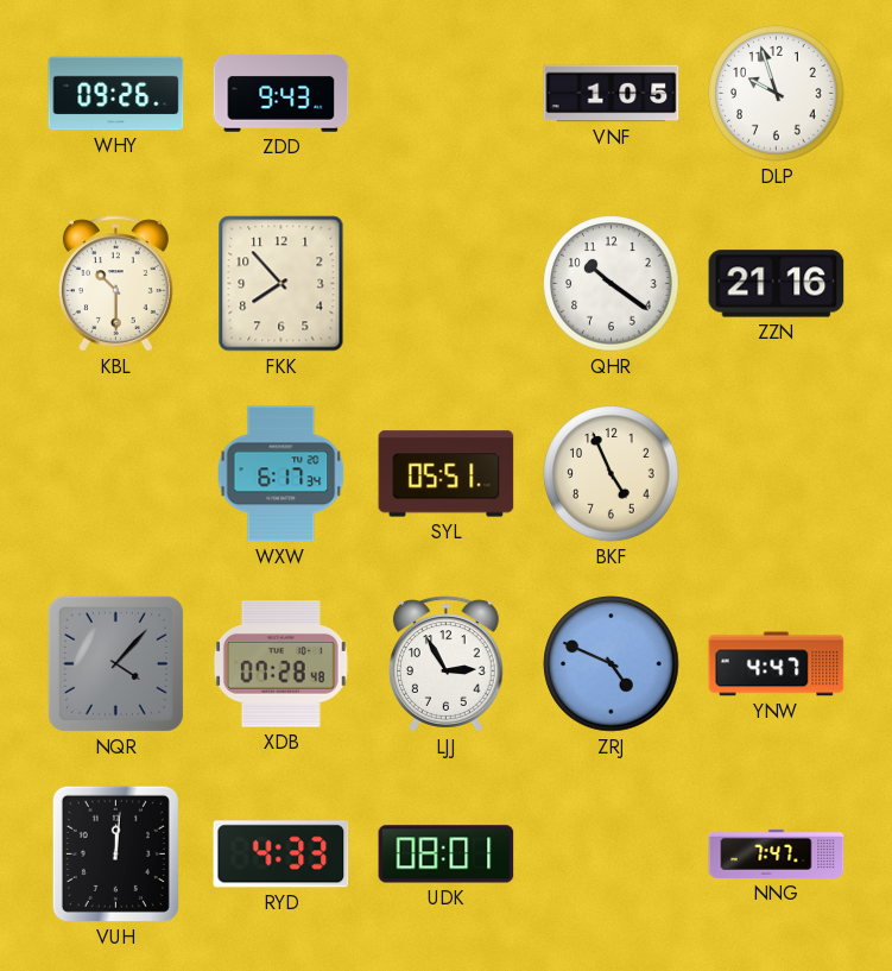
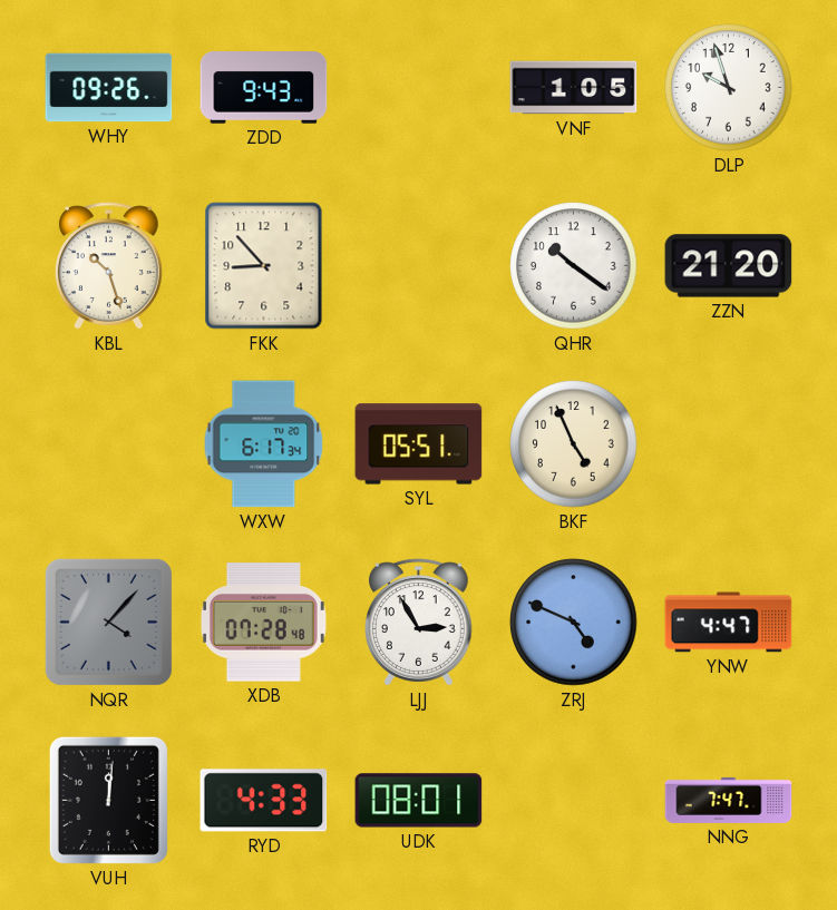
KBL: 10:30 -> 10:27
FKK: 7:53 -> 8:53
ZZN: 21:16 -> 21:20
